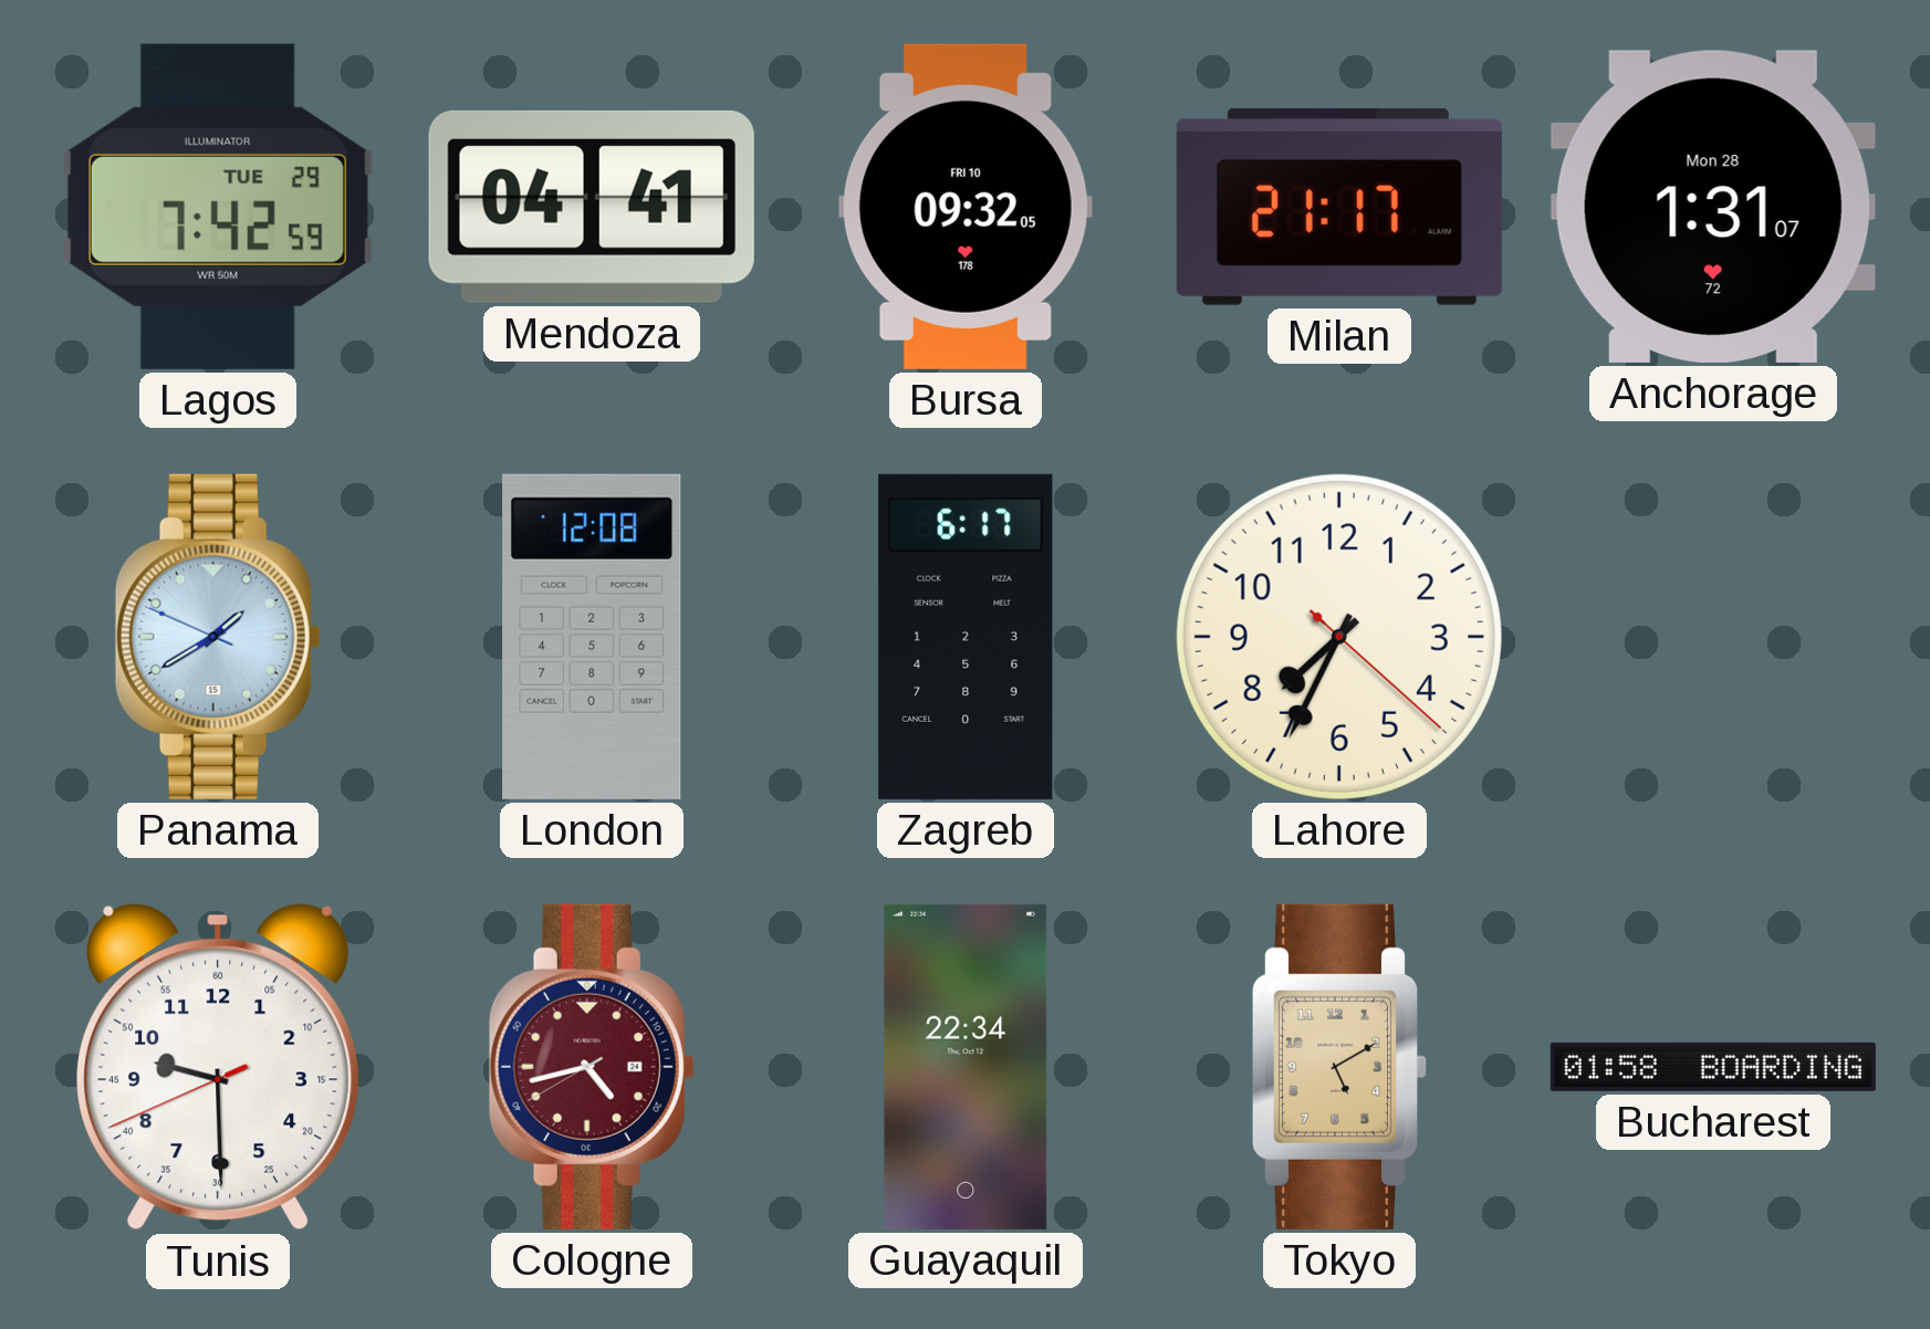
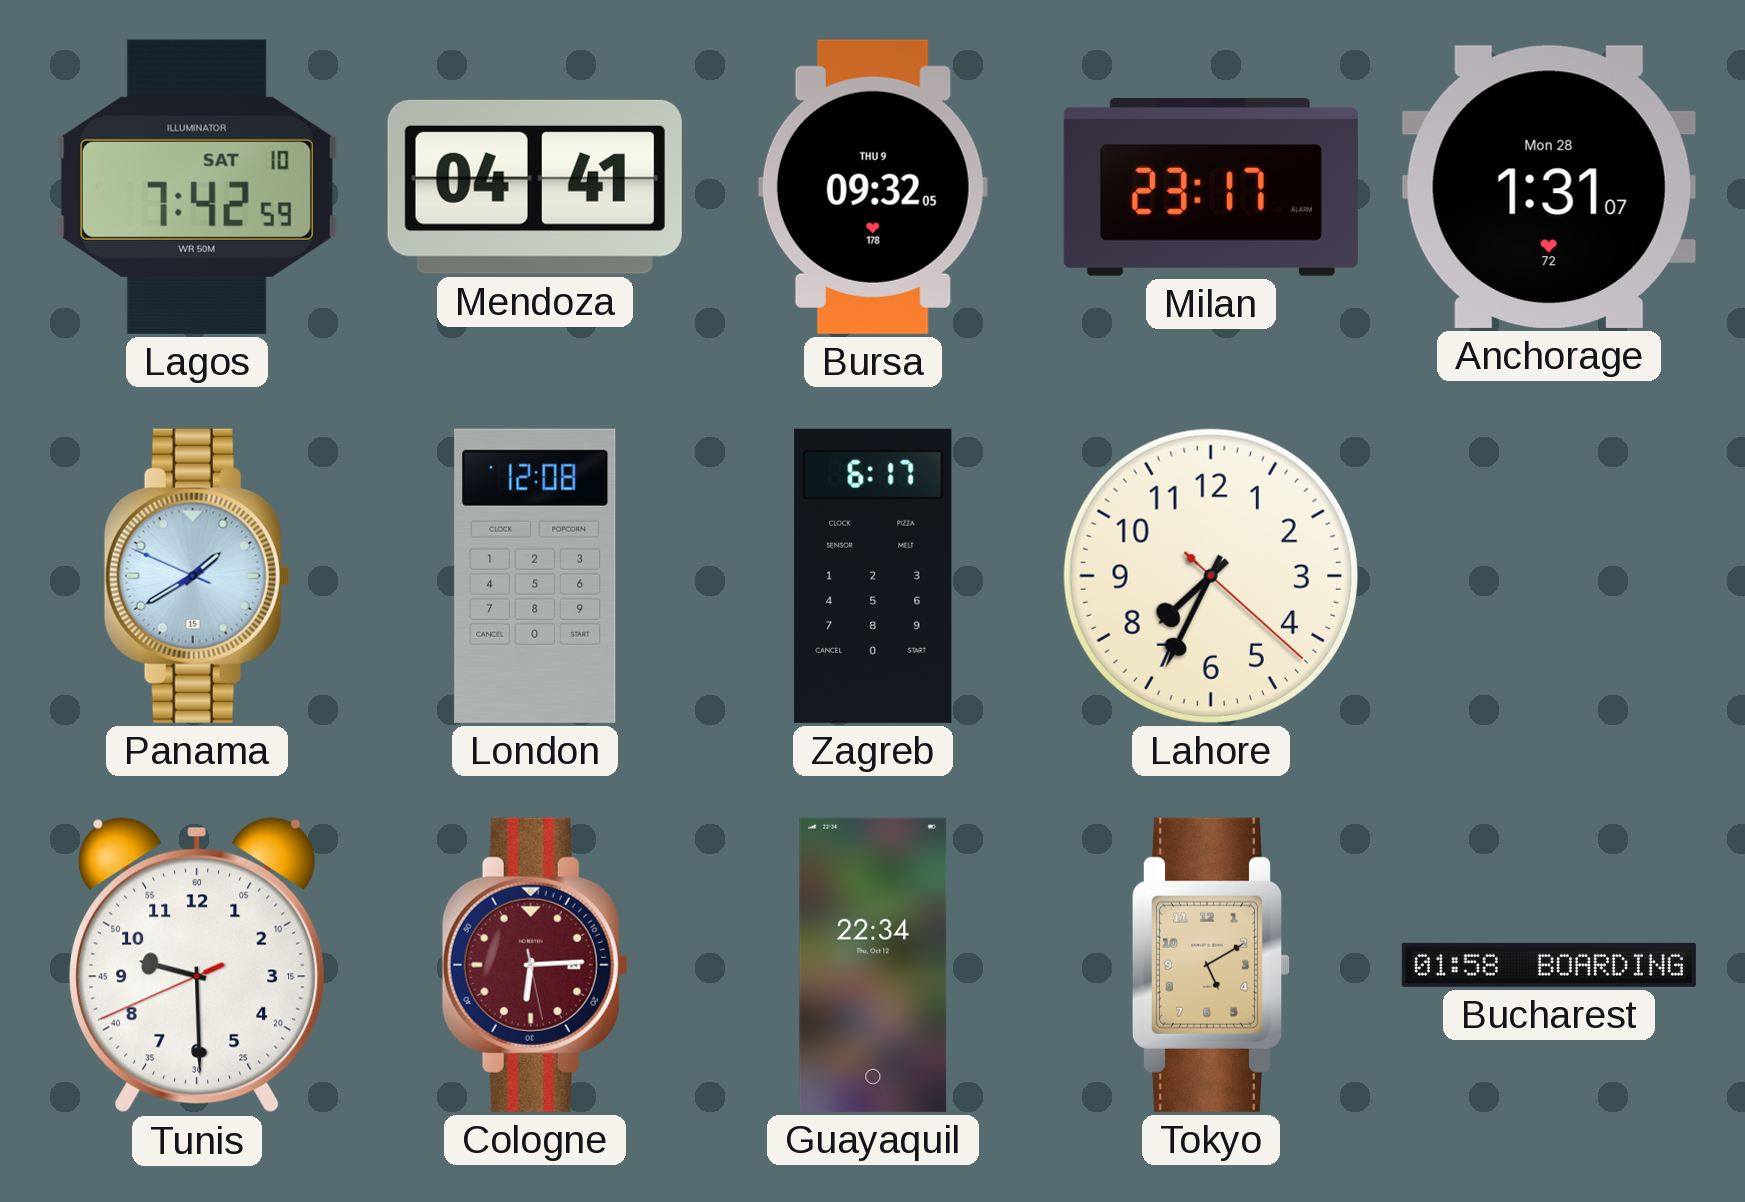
Lagos date: TUE 29 -> SAT 10
Bursa date: FRI 10 -> THU 9
Milan: 21:17 -> 23:17
Cologne: 4:42 -> 6:14
